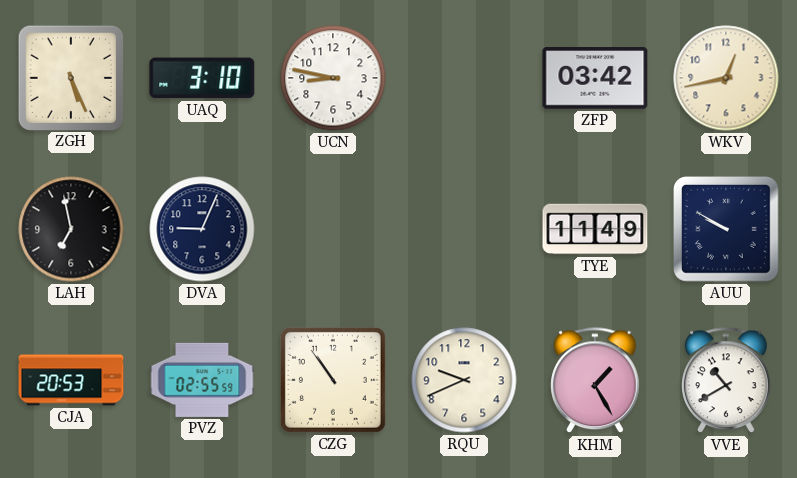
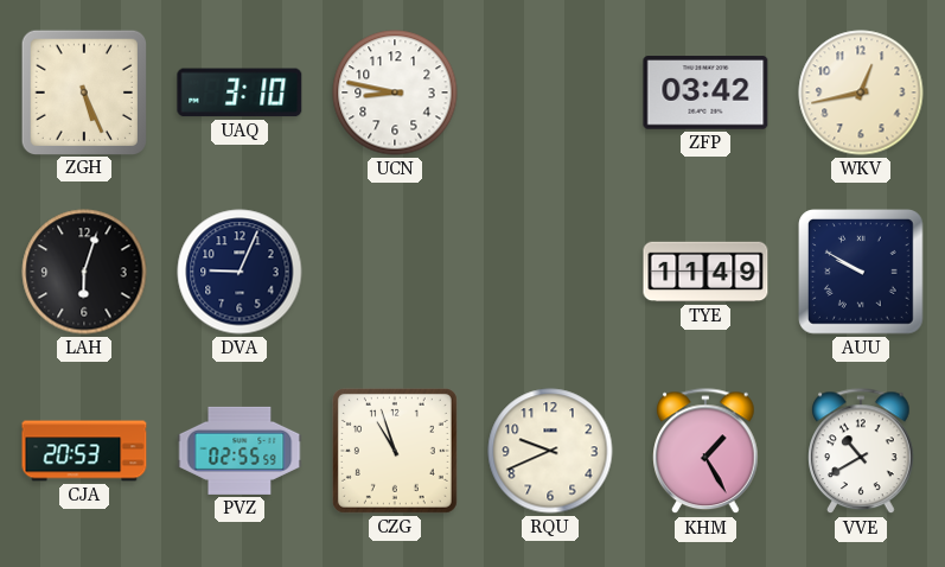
LAH: 6:58 -> 6:03
CZG: 10:54 -> 10:57
